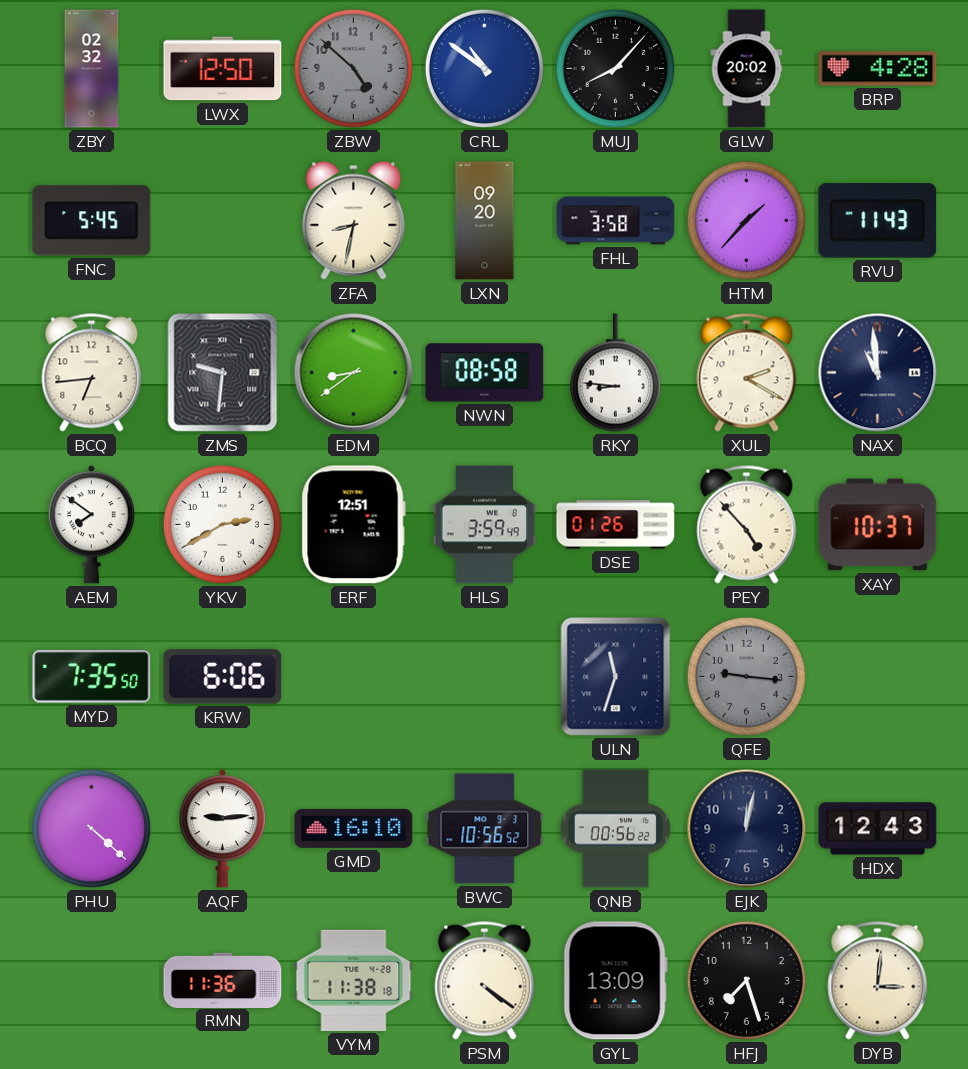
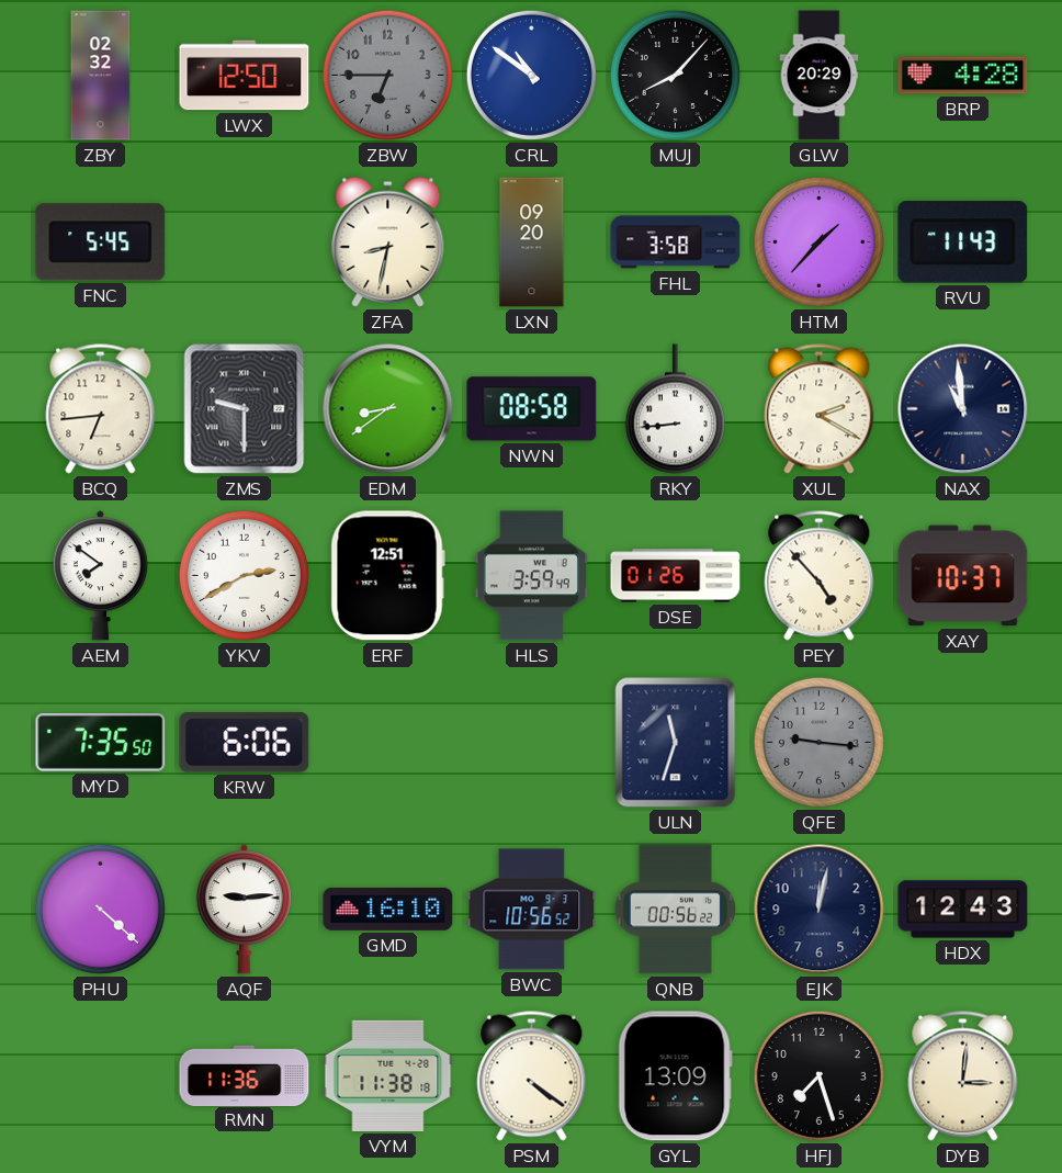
ZBW: 4:52 -> 6:45
GLW: 20:02 -> 20:29
ZMS: 9:31 -> 9:30
RKY: 8:46 -> 8:44
